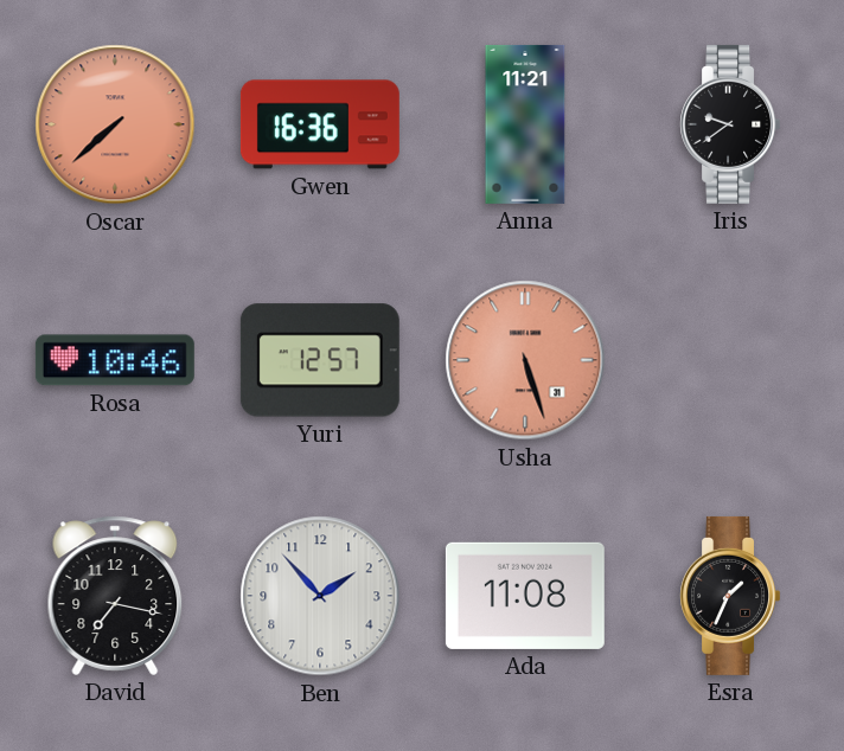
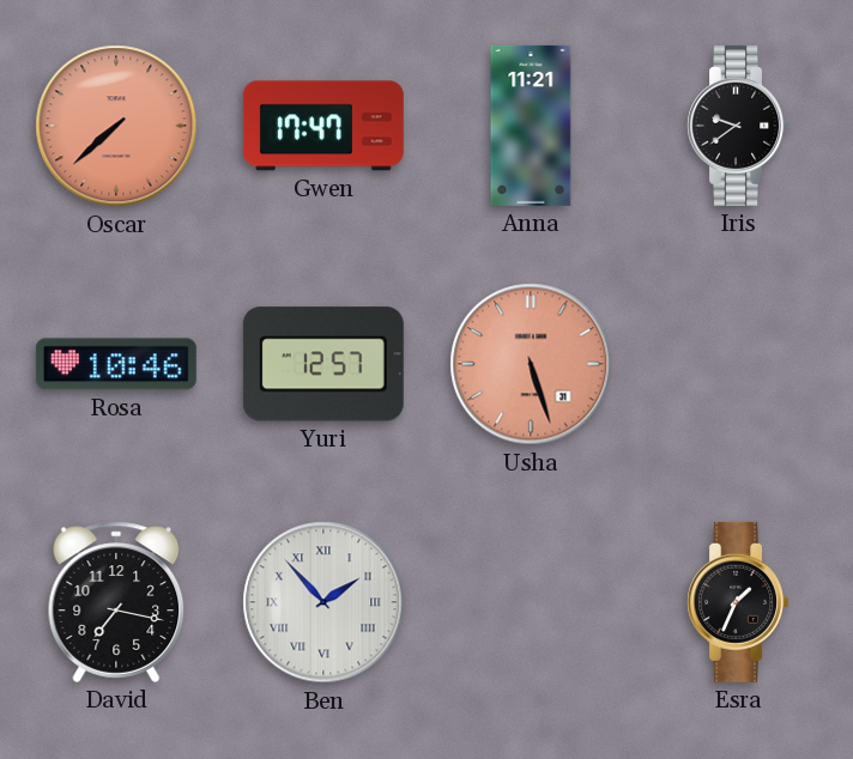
Gwen: 16:36 -> 17:47
Ben numerals: Arabic -> Roman
Ada: 11:08 -> none
